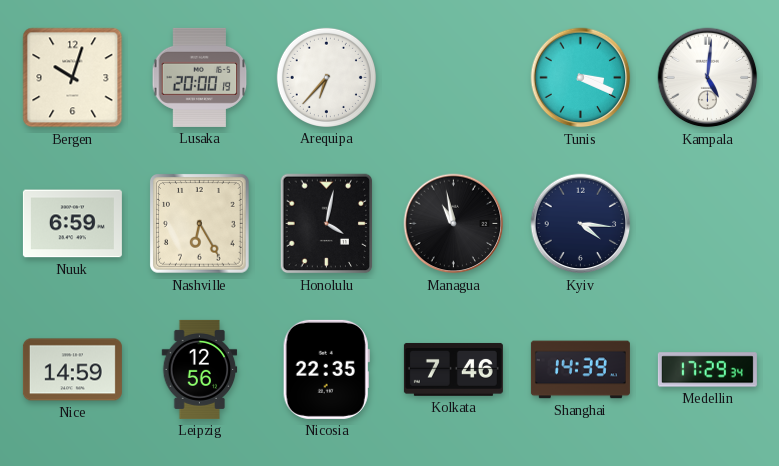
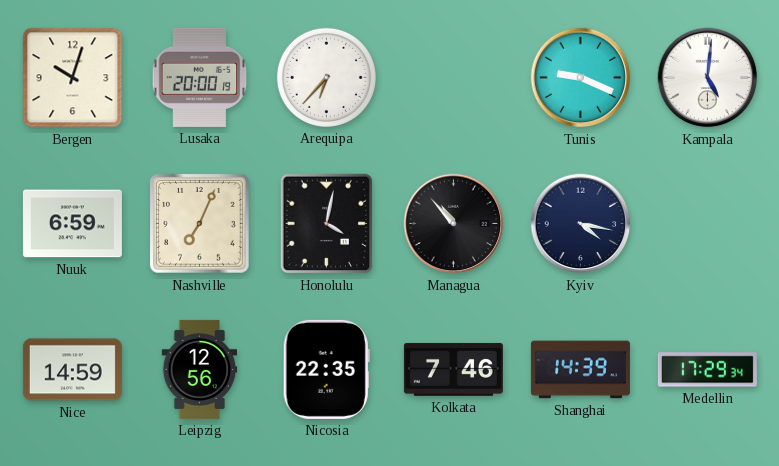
Tunis: 3:19 -> 9:19
Nashville: 6:25 -> 7:04
Managua: 10:58 -> 10:53
Kyiv: 4:16 -> 4:17
